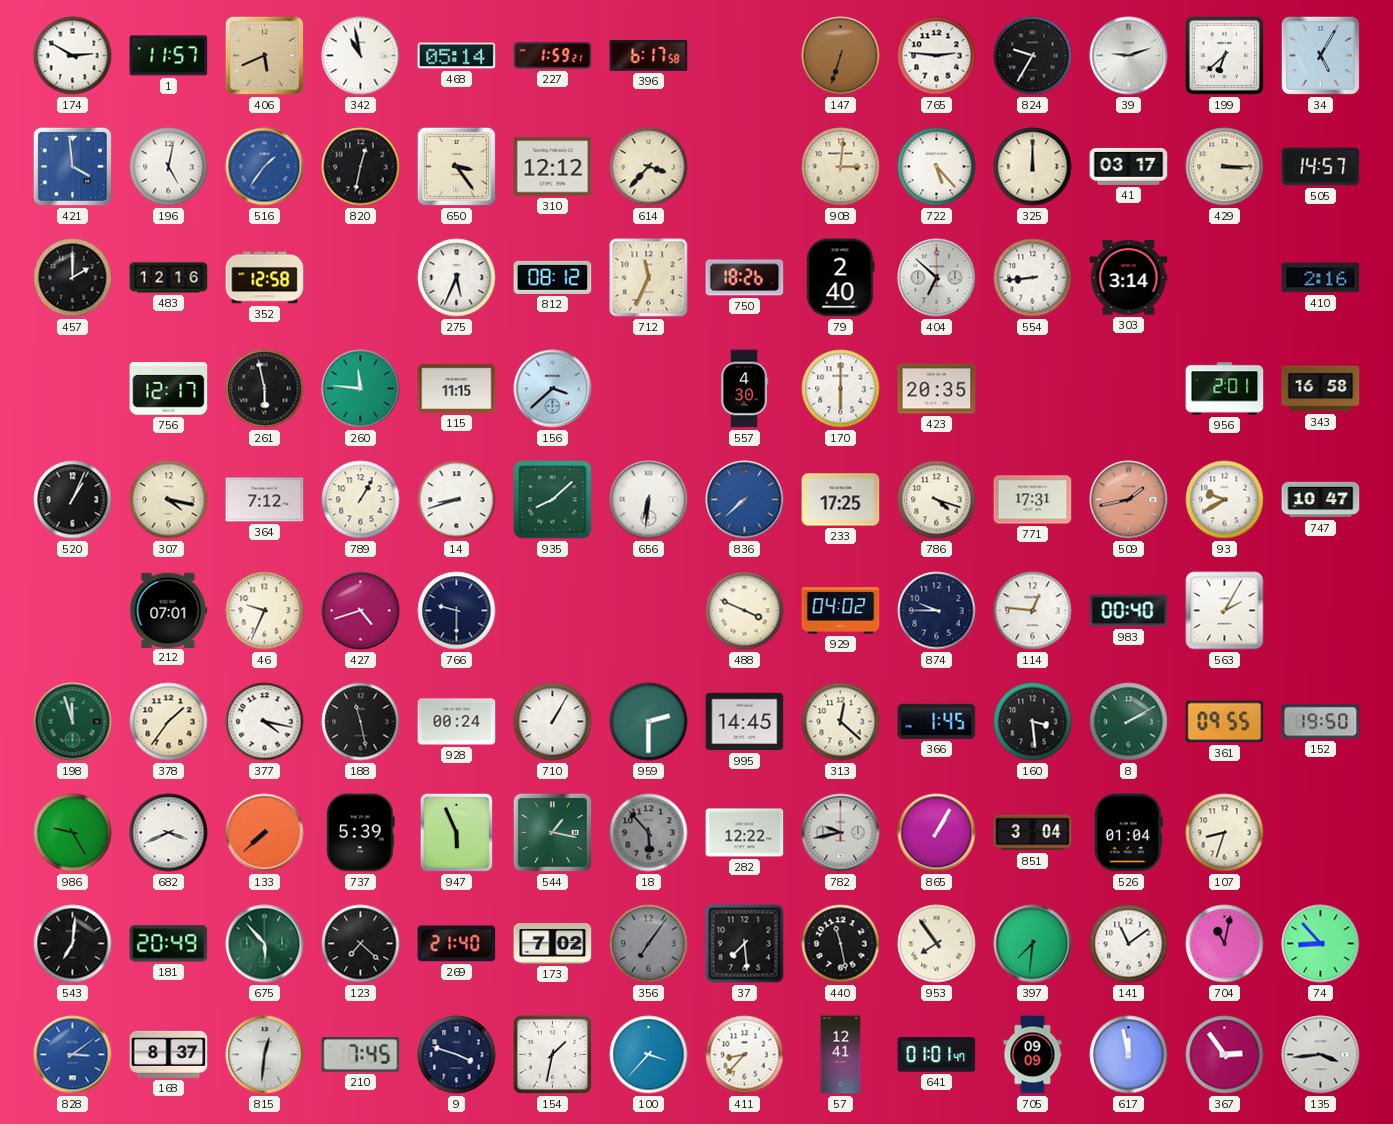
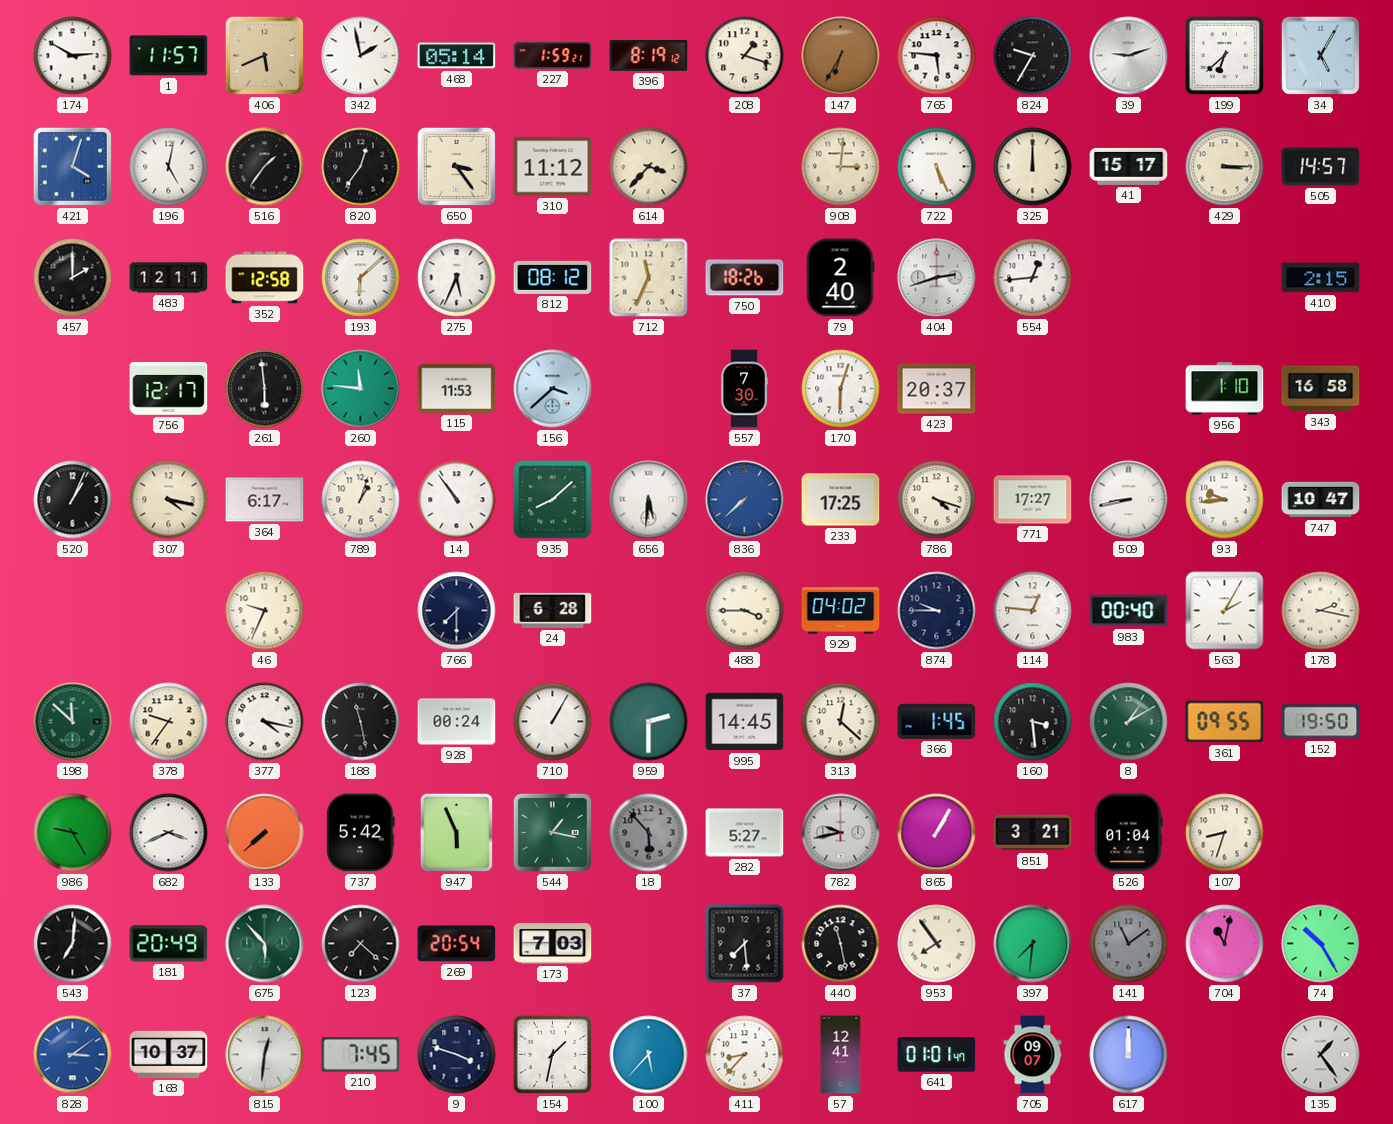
342: 10:58 -> 1:58
396: 6:17 -> 8:19
208: none -> 1:18
147: 6:33 -> 6:35
765: 2:46 -> 5:46
421: 3:59 -> 4:03
516 dial: blue -> black
820: 12:32 -> 12:36
310: 12:12 -> 11:12
722: 5:23 -> 5:26
41: 03:17 -> 15:17
483: 12:16 -> 12:11
193: none -> 6:08
404: 6:52 -> 2:42
554: 8:44 -> 12:44
303: 3:14 -> none
410: 2:16 -> 2:15
261: 5:58 -> 5:59
115: 11:15 -> 11:53
557: 4:30 -> 7:30
170: 6:00 -> 6:03
423: 20:35 -> 20:37
956: 2:01 -> 1:10
364: 7:12 -> 6:17
789: 1:05 -> 1:03
14: 8:42 -> 10:54
656: 6:31 -> 5:31
771: 17:31 -> 17:27
509: 1:43 -> 8:43
509 dial: salmon -> white
93: 9:40 -> 9:44
212: 07:01 -> none
427: 4:42 -> none
766: 9:30 -> 7:30
24: none -> 6:28
488: 3:49 -> 3:45
178: none -> 2:17
198: 11:57 -> 11:52
378: 1:36 -> 9:36
8: 2:10 -> 1:10
737: 5:39 -> 5:42
282: 12:22 -> 5:27
851: 3:04 -> 3:21
269: 21:40 -> 20:54
173: 7:02 -> 7:03
356: 7:06 -> none
141 dial: white -> grey
74: 8:53 -> 10:25
168: 8:37 -> 10:37
100: 3:37 -> 5:37
705: 09:09 -> 09:07
617: 11:58 -> 12:00
367: 2:54 -> none
135: 3:44 -> 1:24
